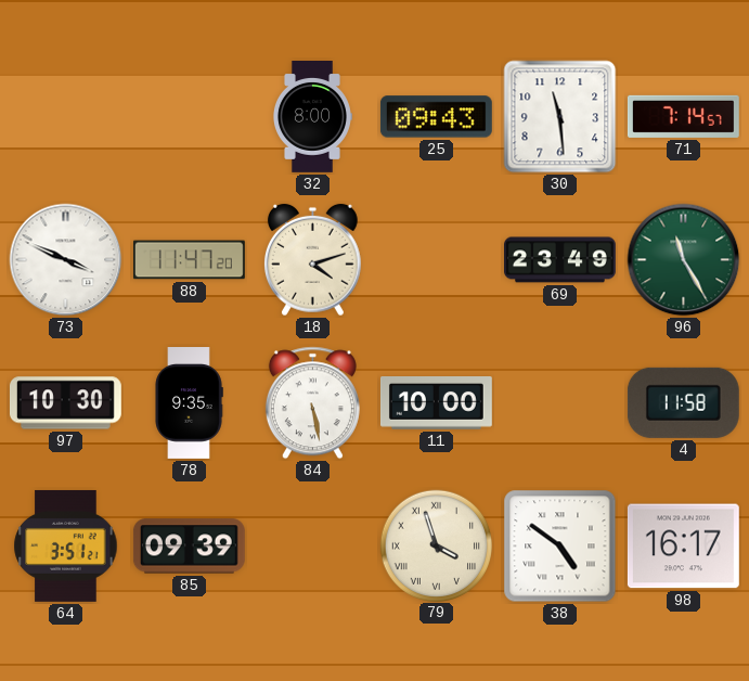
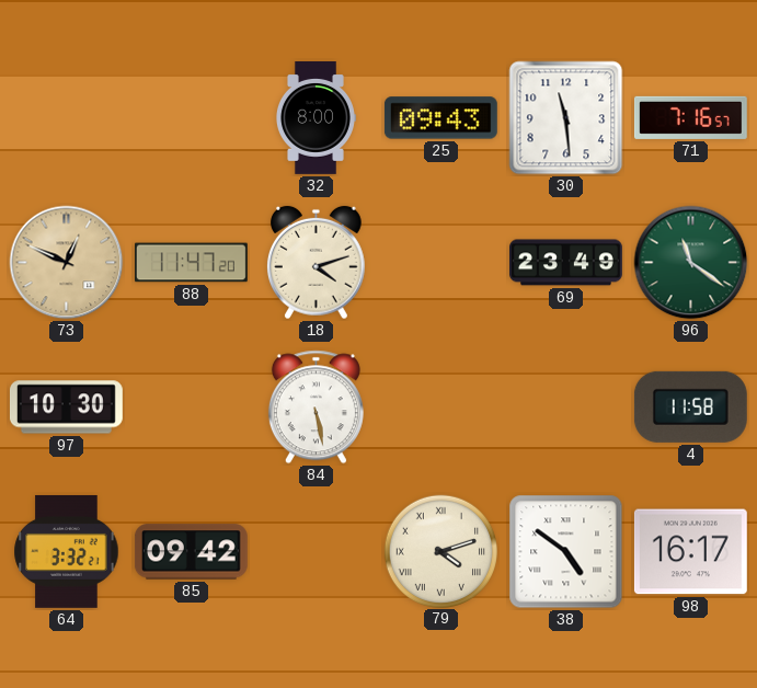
71: 7:14 -> 7:16
73: 3:49 -> 12:49
73 dial: white -> champagne
96: 11:25 -> 11:21
78: 9:35 -> none
11: 10:00 -> none
64: 3:51 -> 3:32
85: 09:39 -> 09:42
79: 3:57 -> 4:12
